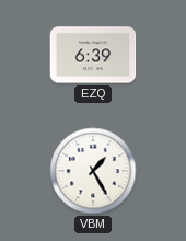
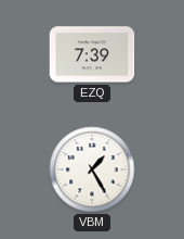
EZQ: 6:39 -> 7:39
